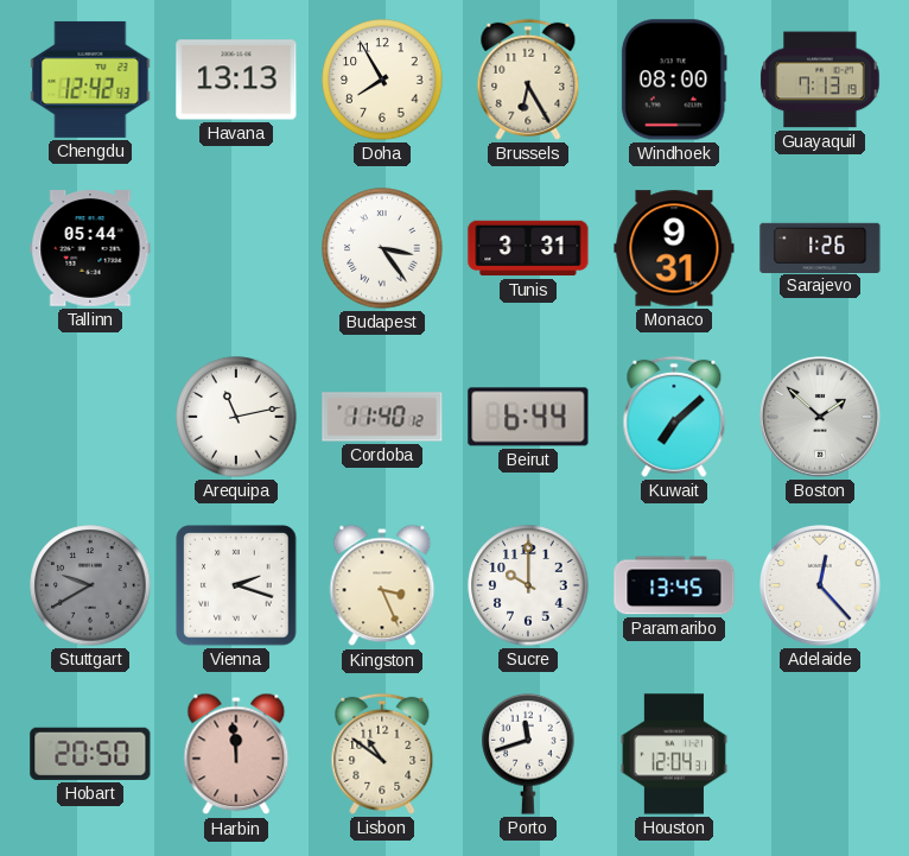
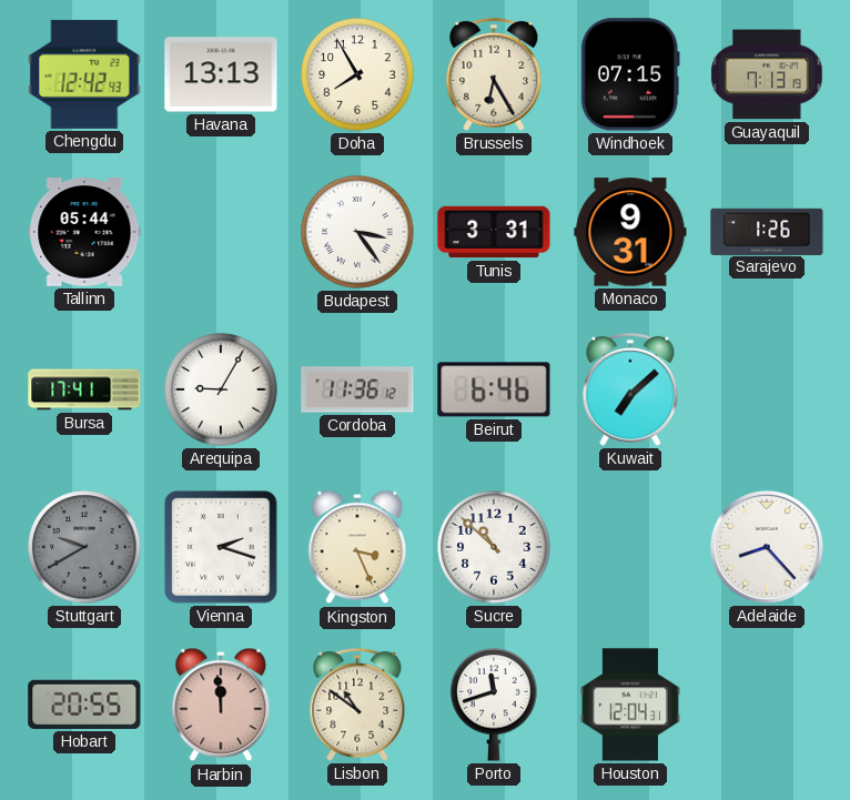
Windhoek: 08:00 -> 07:15
Bursa: none -> 17:41
Arequipa: 11:13 -> 9:05
Cordoba: 11:40 -> 11:36
Beirut: 6:44 -> 6:46
Boston: 1:52 -> none
Sucre: 10:00 -> 10:52
Paramaribo: 13:45 -> none
Adelaide: 12:23 -> 8:23
Hobart: 20:50 -> 20:55
